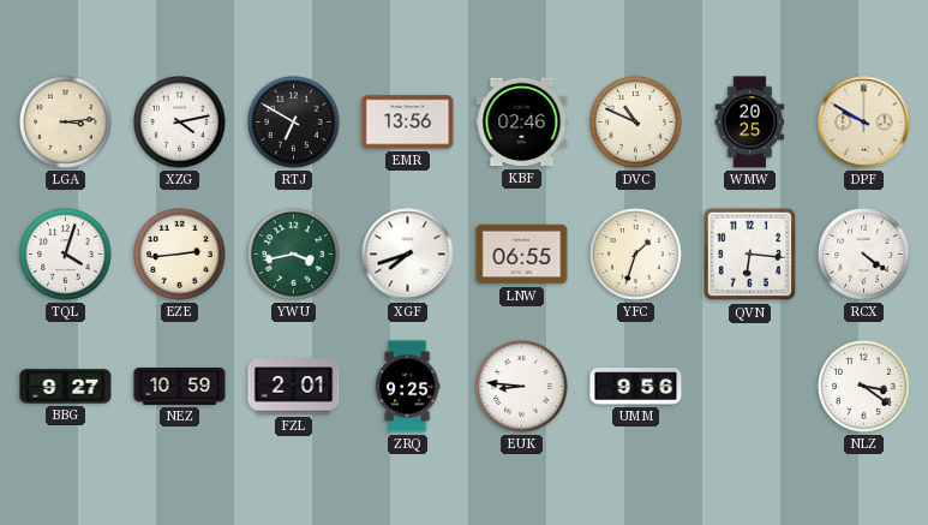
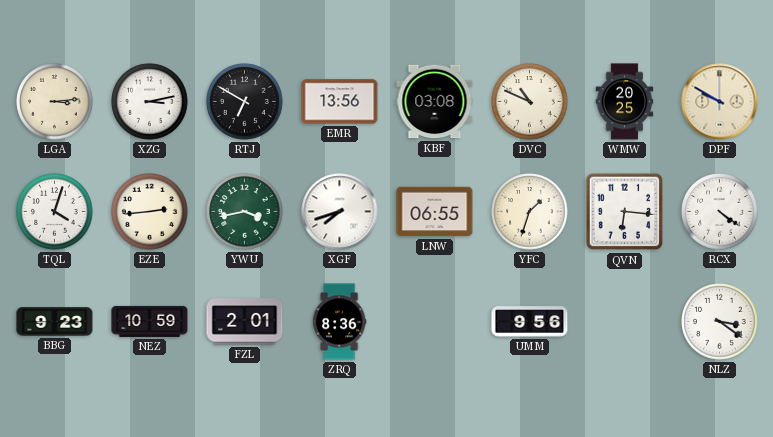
XZG: 4:13 -> 3:13
KBF: 02:46 -> 03:08
BBG: 9:27 -> 9:23
ZRQ: 9:25 -> 8:36
EUK: 8:46 -> none
